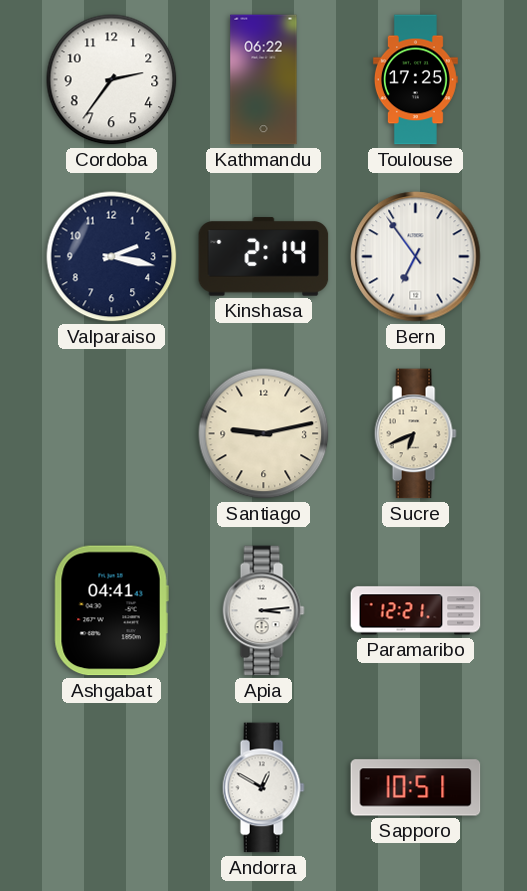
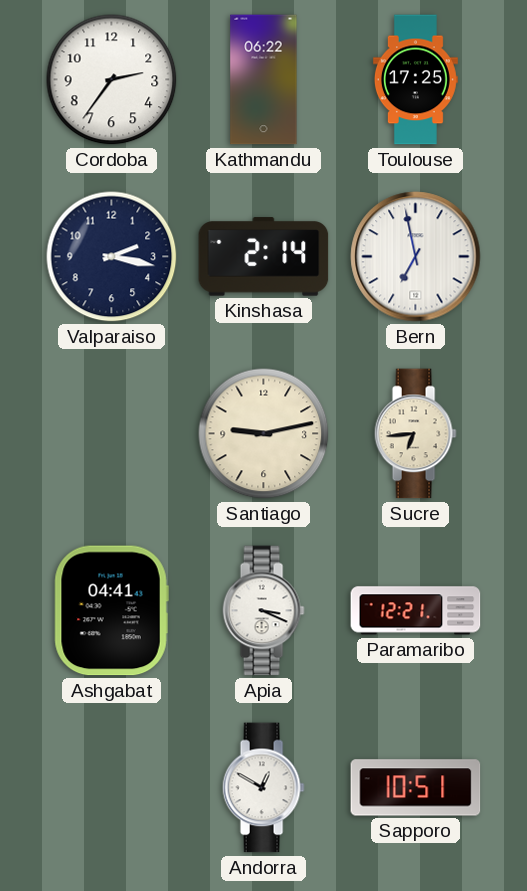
Bern: 6:54 -> 6:58
Sucre: 6:41 -> 6:44
Apia: 3:14 -> 3:19
